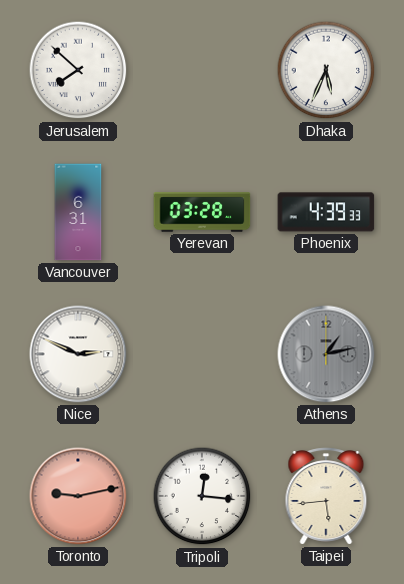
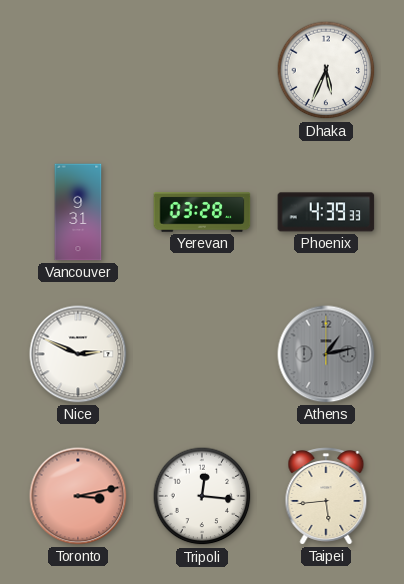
Jerusalem: 7:52 -> none
Vancouver: 6:31 -> 9:31
Toronto: 9:13 -> 3:13
